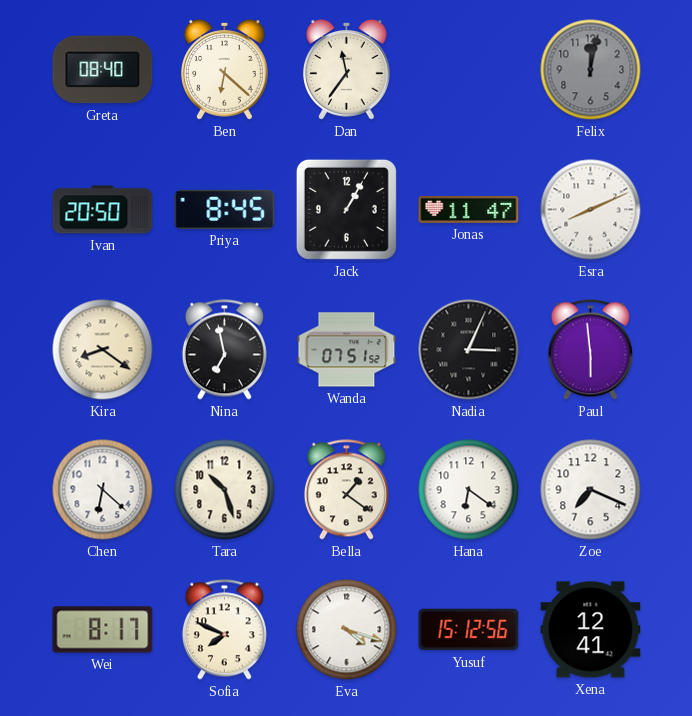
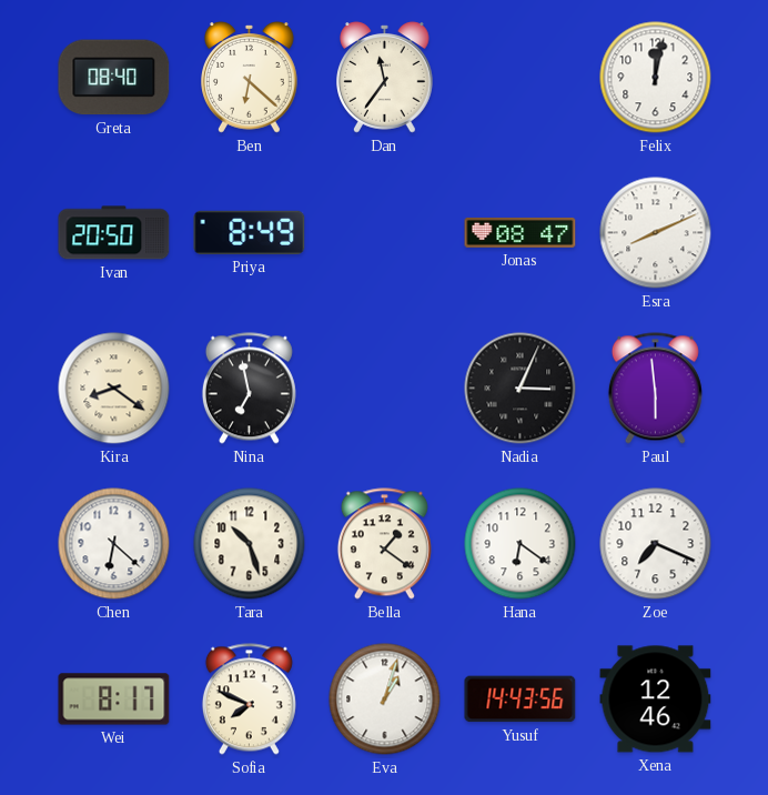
Felix dial: grey -> white
Priya: 8:45 -> 8:49
Jack: 1:05 -> none
Jonas: 11:47 -> 08:47
Wanda: 07:51 -> none
Eva: 4:18 -> 1:03
Yusuf: 15:12 -> 14:43
Xena: 12:41 -> 12:46
